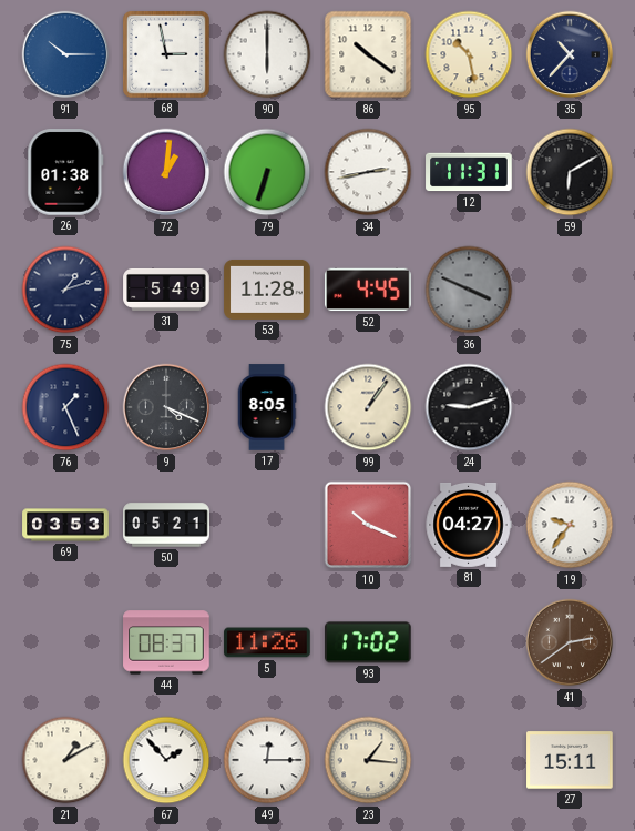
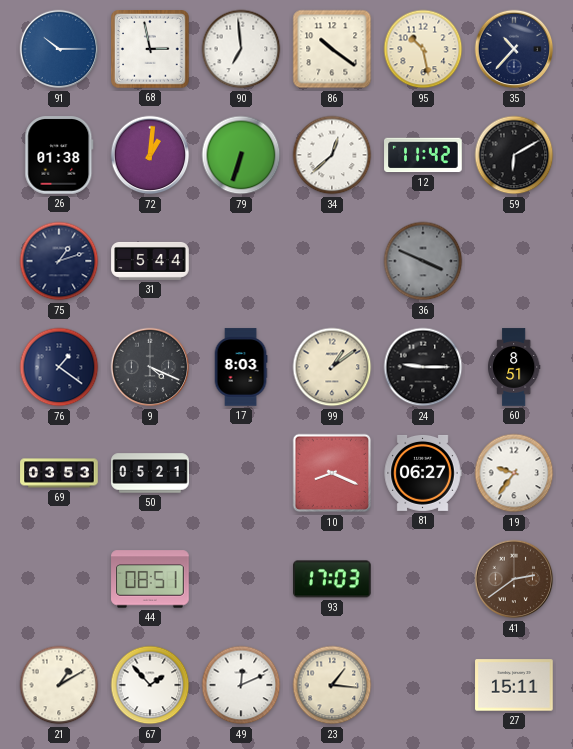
90: 6:00 -> 6:59
34: 2:43 -> 12:38
12: 11:31 -> 11:42
31: 5:49 -> 5:44
53: 11:28 -> none
52: 4:45 -> none
76: 1:26 -> 1:21
17: 8:05 -> 8:03
99: 1:06 -> 1:09
24: 9:12 -> 9:15
60: none -> 8:51
10: 10:19 -> 8:19
81: 04:27 -> 06:27
44: 08:37 -> 08:51
5: 11:26 -> none
93: 17:02 -> 17:03
49: 12:15 -> 12:11
